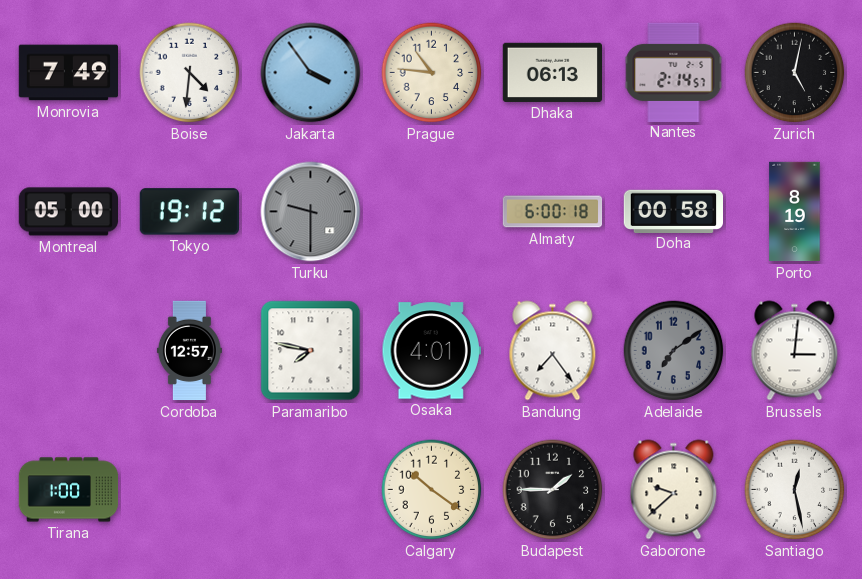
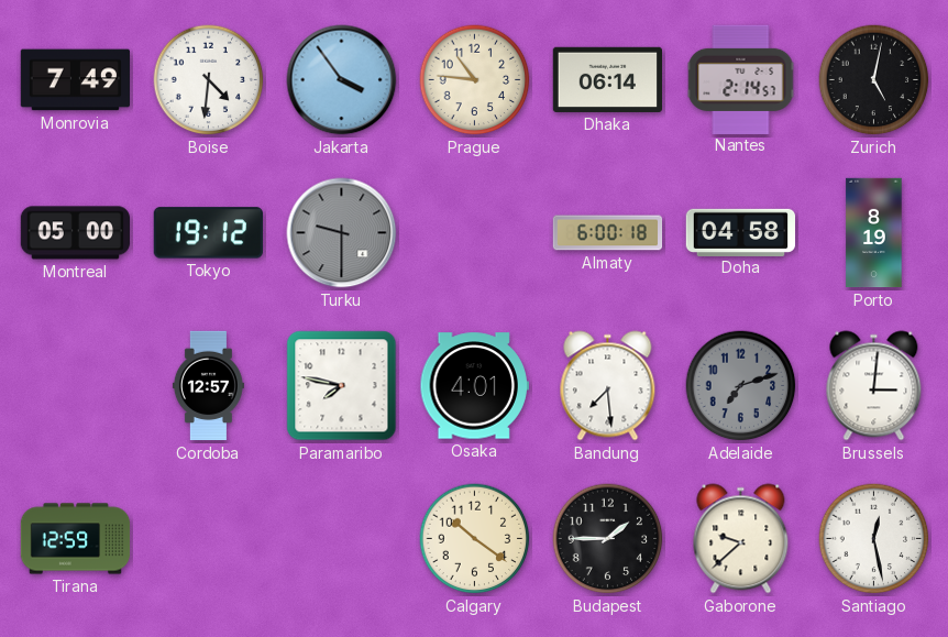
Dhaka: 06:13 -> 06:14
Doha: 00:58 -> 04:58
Bandung: 7:24 -> 7:29
Adelaide: 7:09 -> 7:12
Tirana: 1:00 -> 12:59
